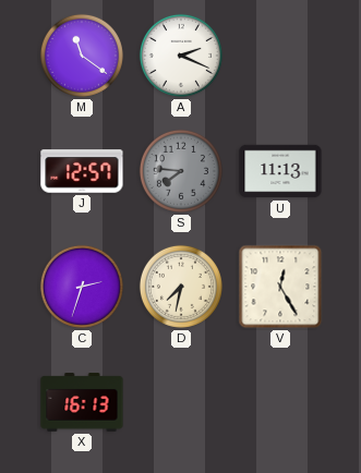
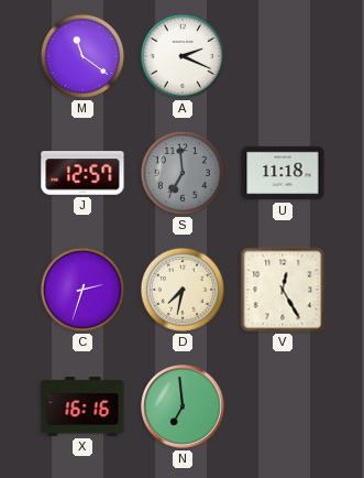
S: 7:46 -> 6:59
U: 11:13 -> 11:18
X: 16:13 -> 16:16
N: none -> 6:59
